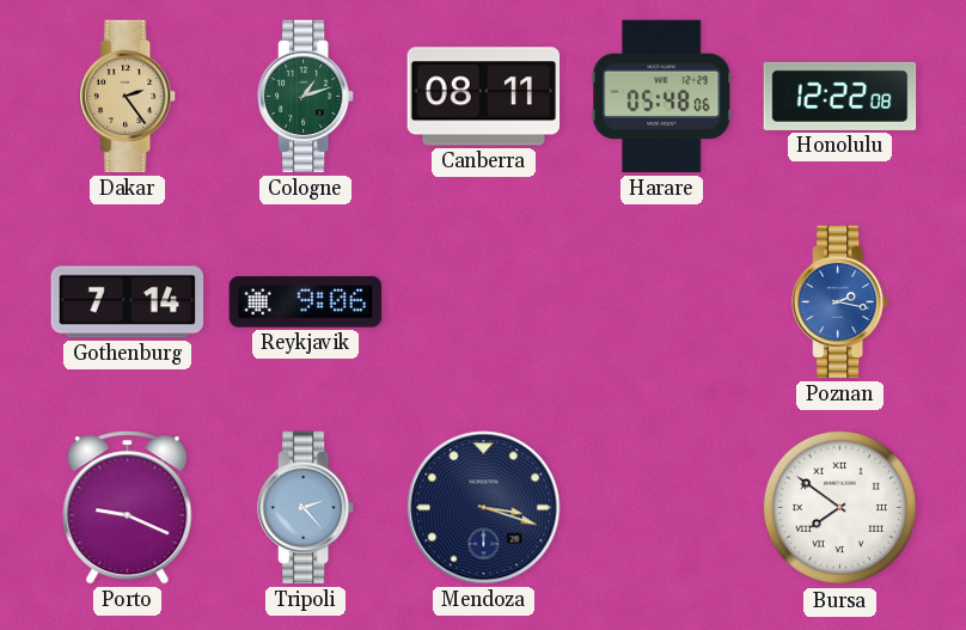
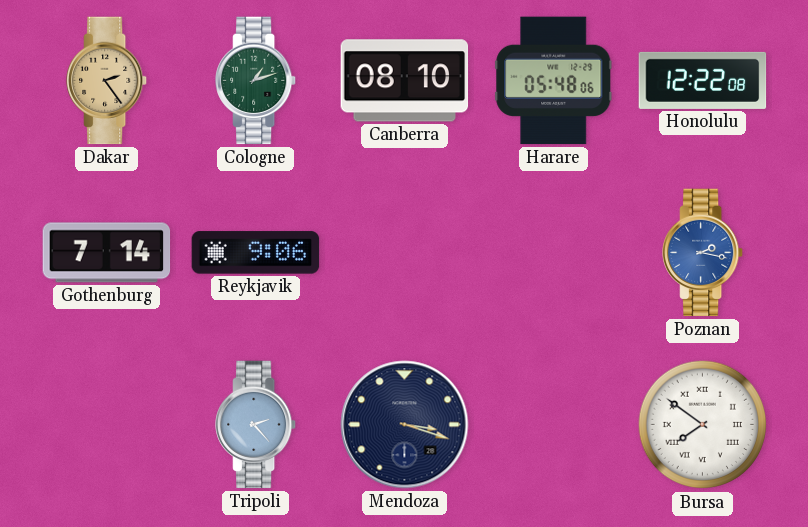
Canberra: 08:11 -> 08:10
Porto: 9:19 -> none
